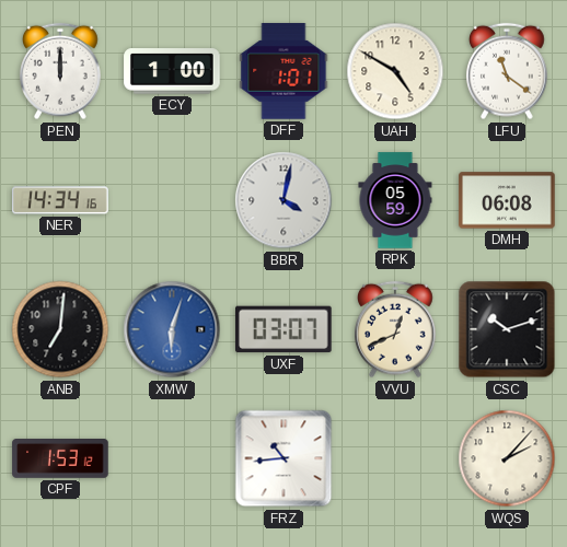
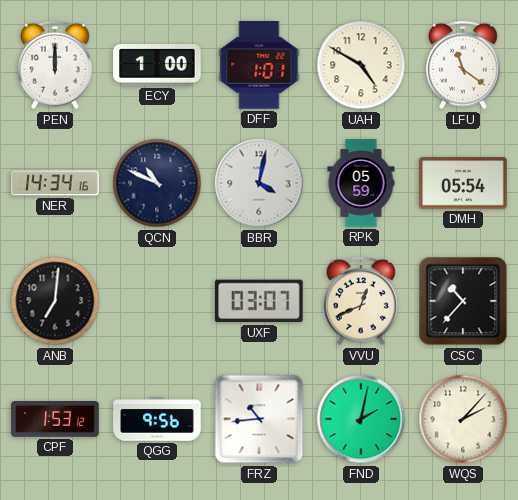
QCN: none -> 10:49
DMH: 06:08 -> 05:54
XMW: 6:03 -> none
CSC: 10:12 -> 10:37
QGG: none -> 9:56
FND: none -> 2:02
